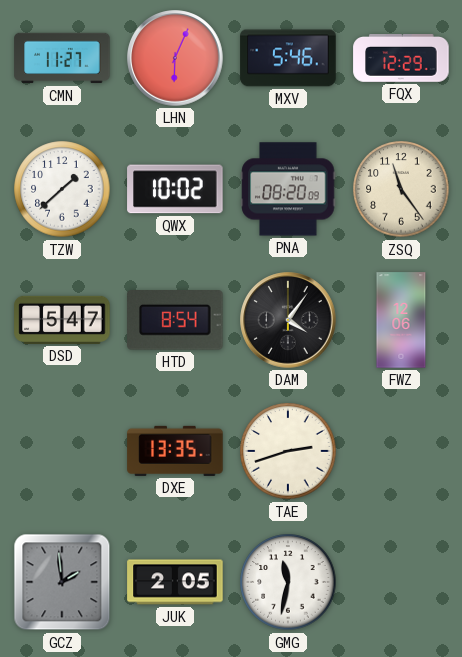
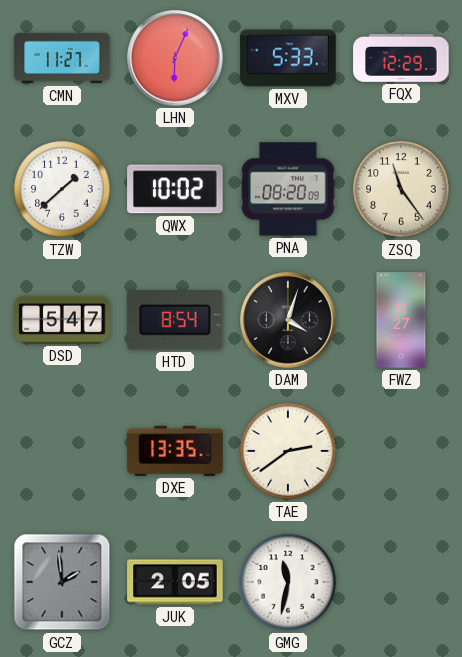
MXV: 5:46 -> 5:33
DAM: 4:06 -> 4:03
FWZ: 12:06 -> 11:27
TAE: 2:42 -> 2:39
